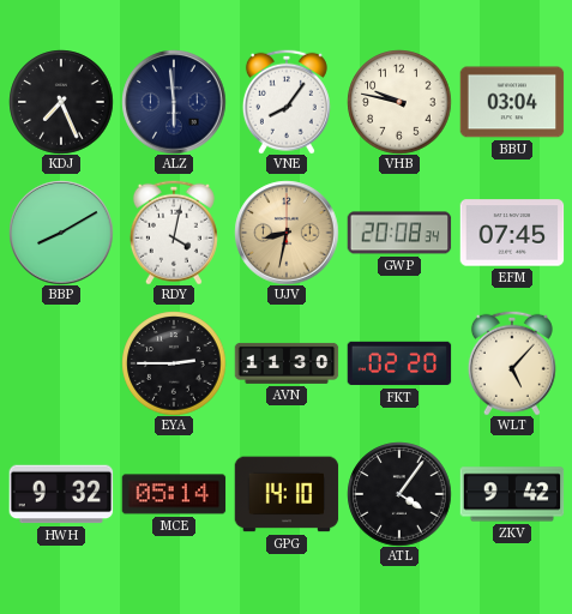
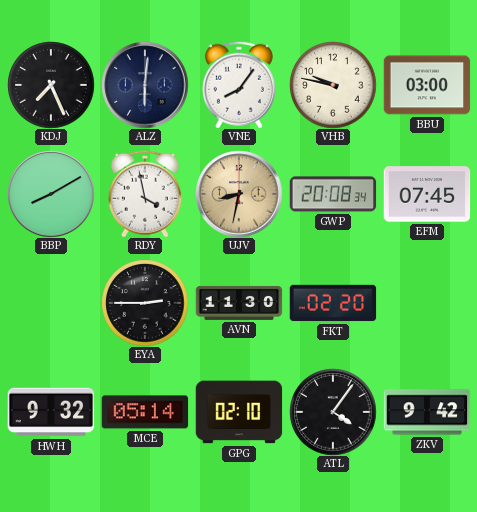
ALZ: 5:59 -> 6:01
BBU: 03:04 -> 03:00
RDY: 4:02 -> 3:58
WLT: 5:07 -> none
GPG: 14:10 -> 02:10
